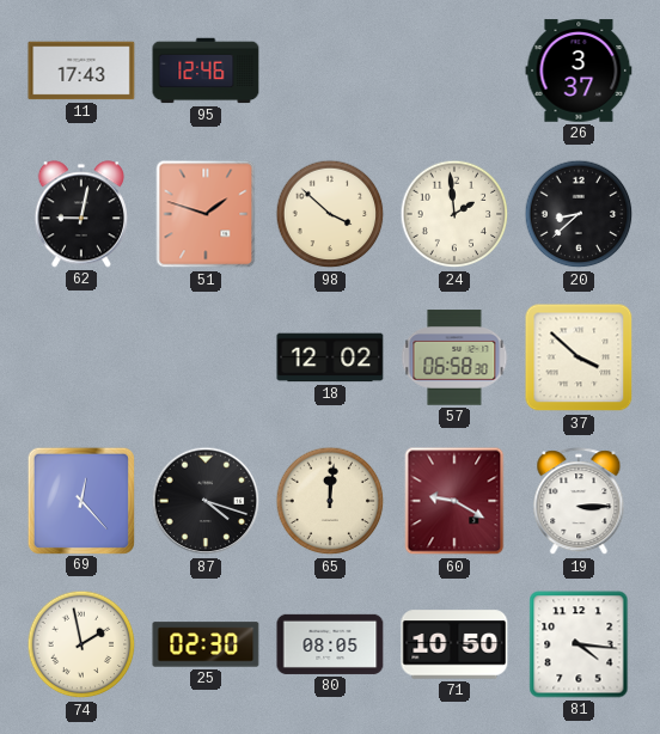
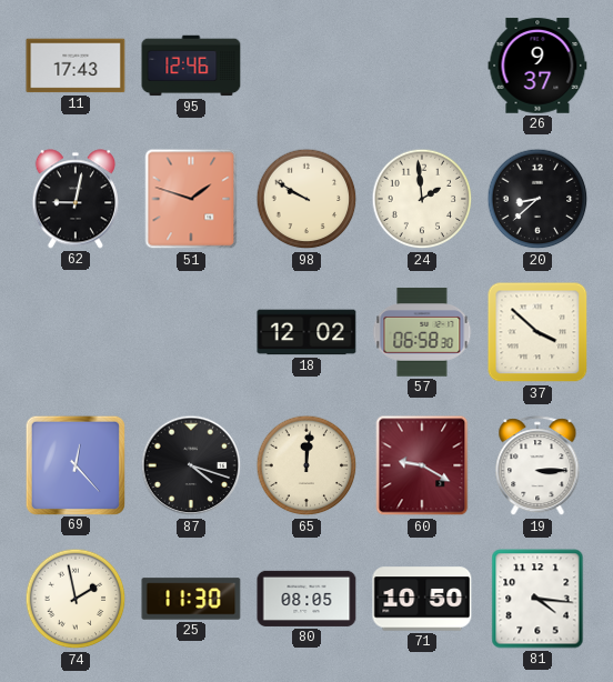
26: 3:37 -> 9:37
98: 3:52 -> 9:50
25: 02:30 -> 11:30
